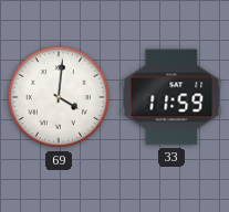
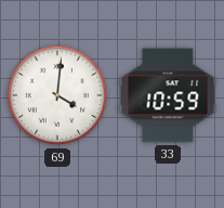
33: 11:59 -> 10:59
